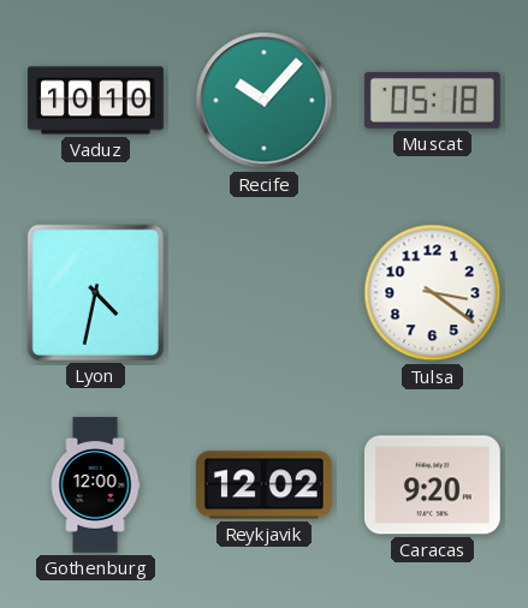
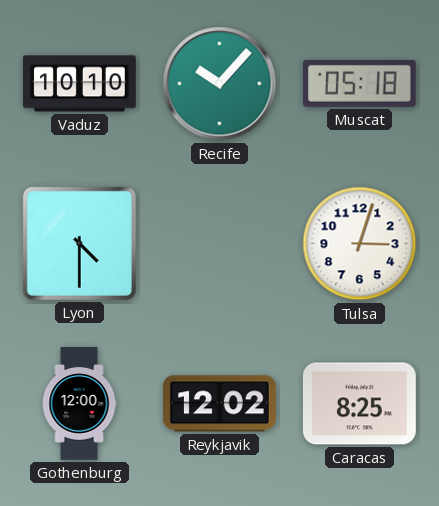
Lyon: 4:32 -> 4:30
Tulsa: 3:21 -> 3:03
Caracas: 9:20 -> 8:25
